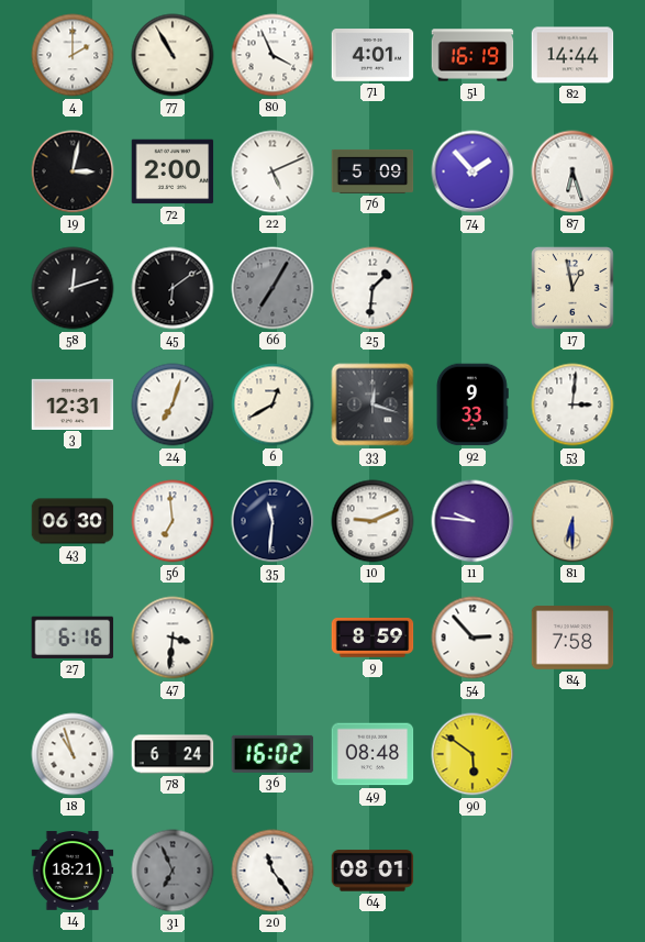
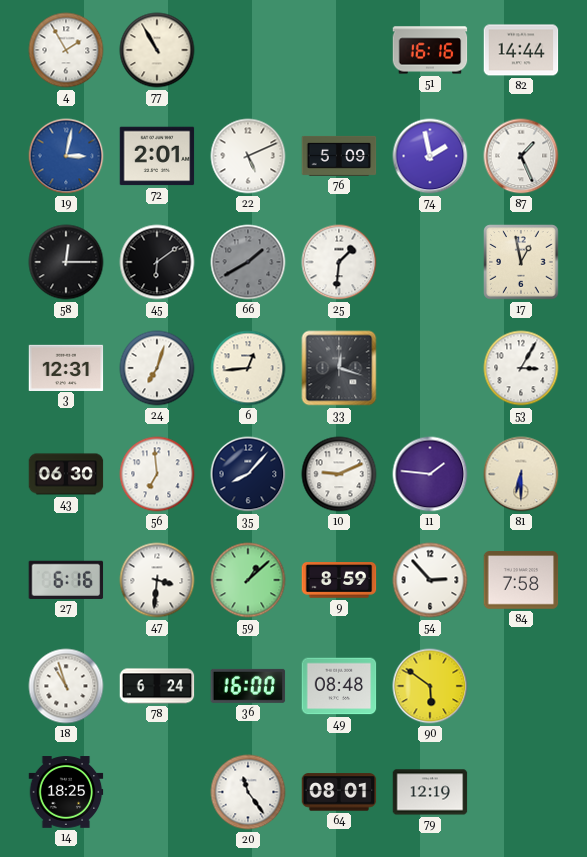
4: 2:00 -> 1:55
80: 3:56 -> none
71: 4:01 -> none
51: 16:19 -> 16:16
19 dial: black -> blue
72: 2:00 -> 2:01
74: 1:53 -> 1:58
87: 6:27 -> 1:26
58: 12:12 -> 12:15
66: 7:05 -> 1:40
6: 12:40 -> 12:44
92: 9:33 -> none
53: 3:01 -> 3:05
35: 11:31 -> 8:07
11: 9:46 -> 1:46
59: none -> 1:08
36: 16:02 -> 16:00
14: 18:21 -> 18:25
31: 6:56 -> none
79: none -> 12:19
